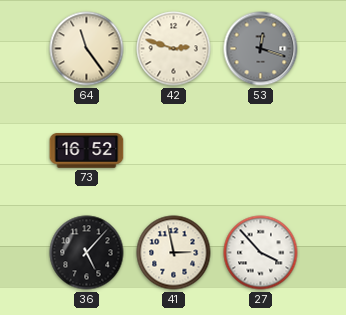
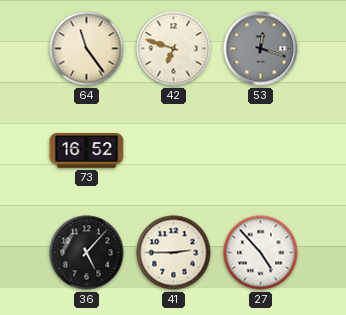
42: 2:48 -> 6:48
41: 2:58 -> 2:45
27: 3:53 -> 4:53
